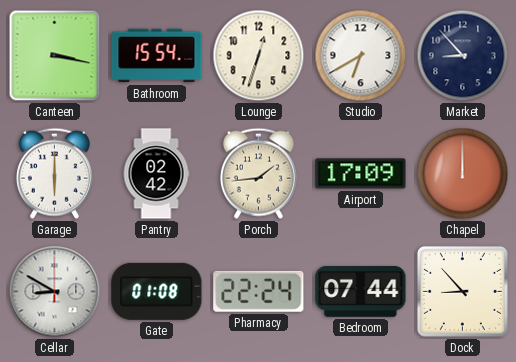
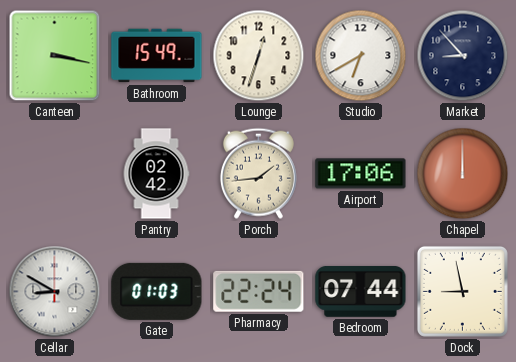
Bathroom: 15:54 -> 15:49
Garage: 6:00 -> none
Airport: 17:09 -> 17:06
Gate: 01:08 -> 01:03
Dock: 8:53 -> 8:58
